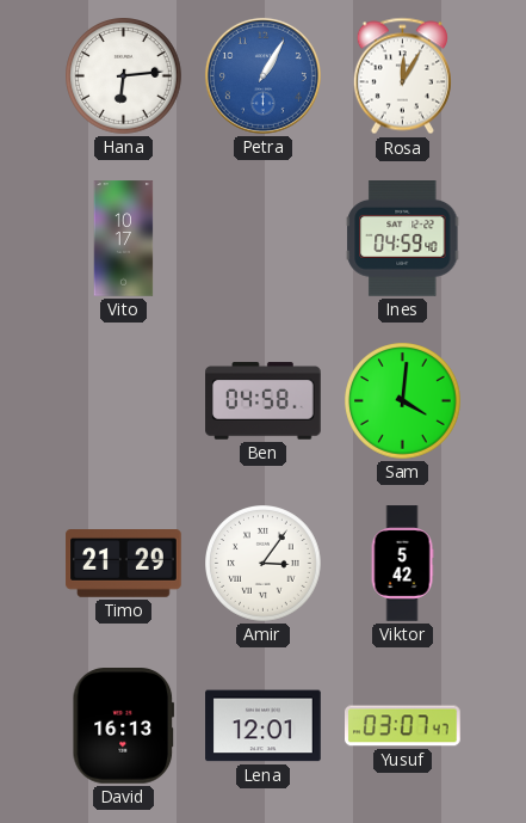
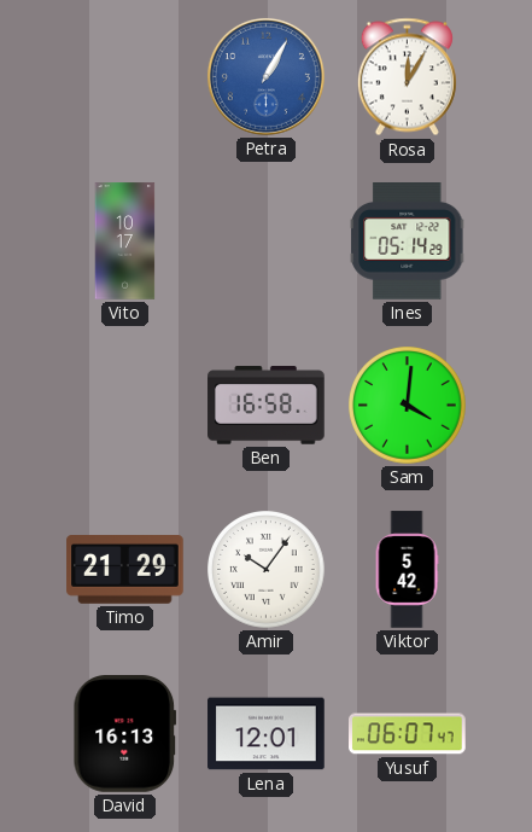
Hana: 6:14 -> none
Ines: 04:59 -> 05:14
Ben: 04:58 -> 16:58
Amir: 3:06 -> 10:06
Yusuf: 03:07 -> 06:07
